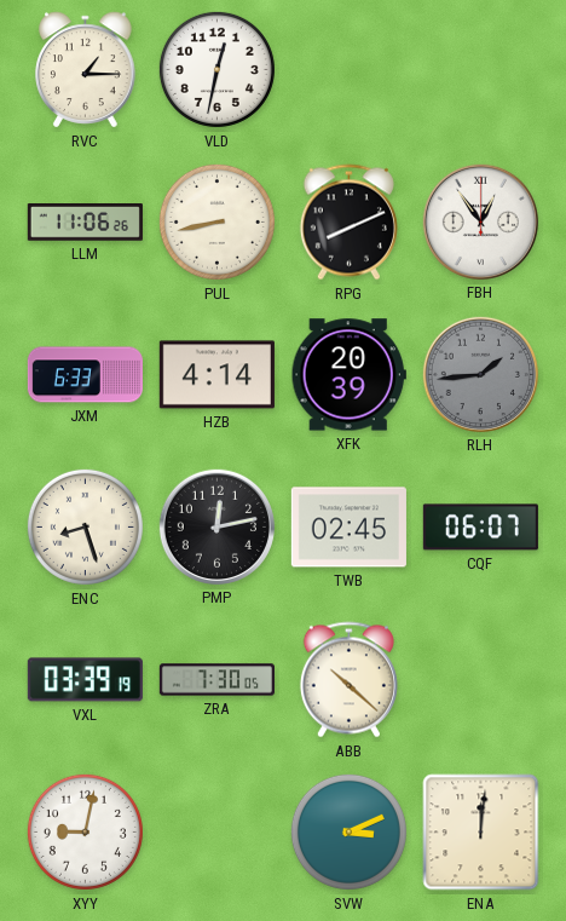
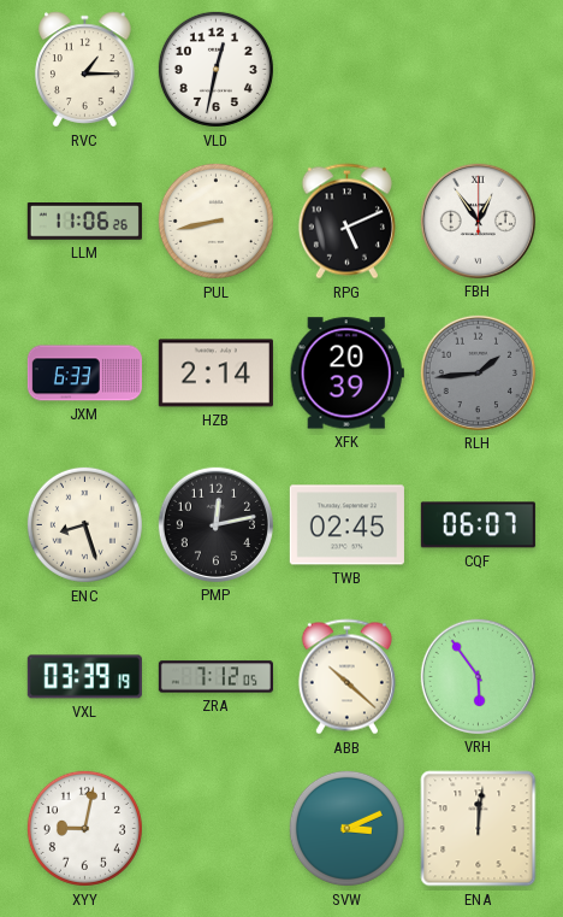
RPG: 8:11 -> 5:11
HZB: 4:14 -> 2:14
ZRA: 7:30 -> 7:12
VRH: none -> 5:54
